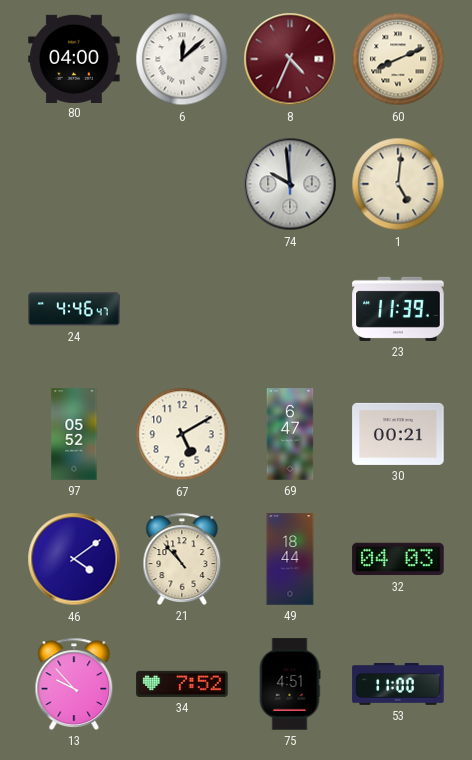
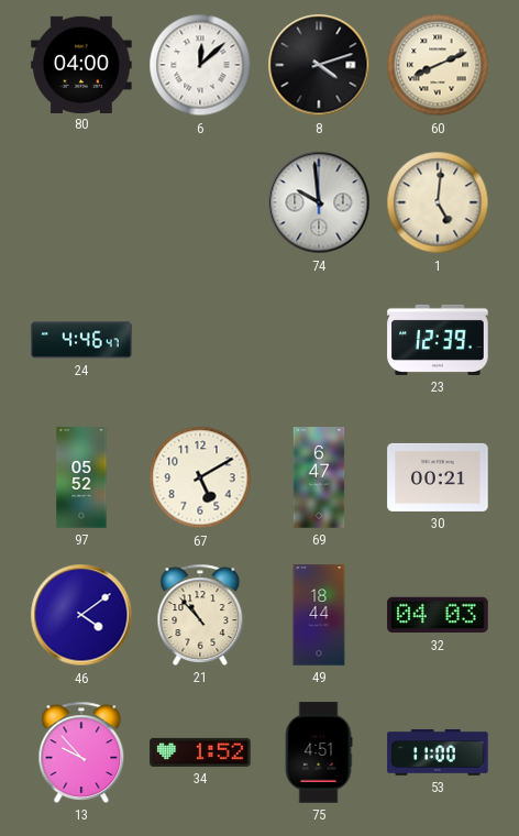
8: 4:34 -> 4:12
8 dial: burgundy -> black
23: 11:39 -> 12:39
34: 7:52 -> 1:52
